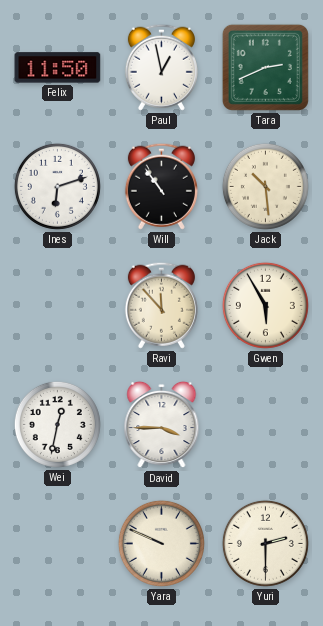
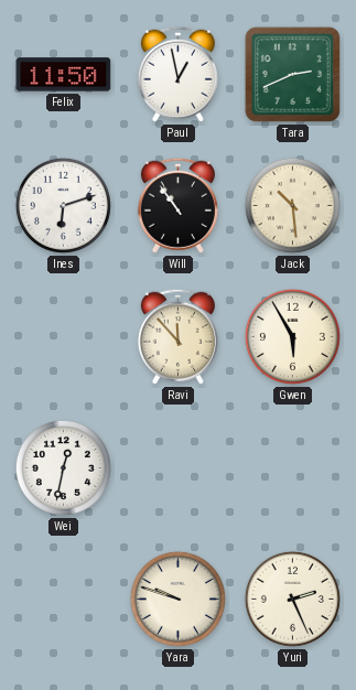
David: 3:45 -> none
Yara: 9:49 -> 9:48
Yuri: 2:30 -> 2:26
